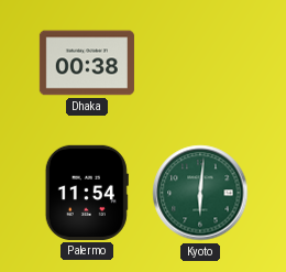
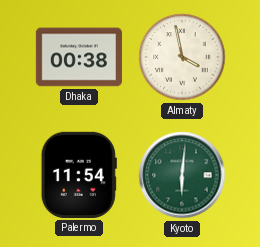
Almaty: none -> 3:58
